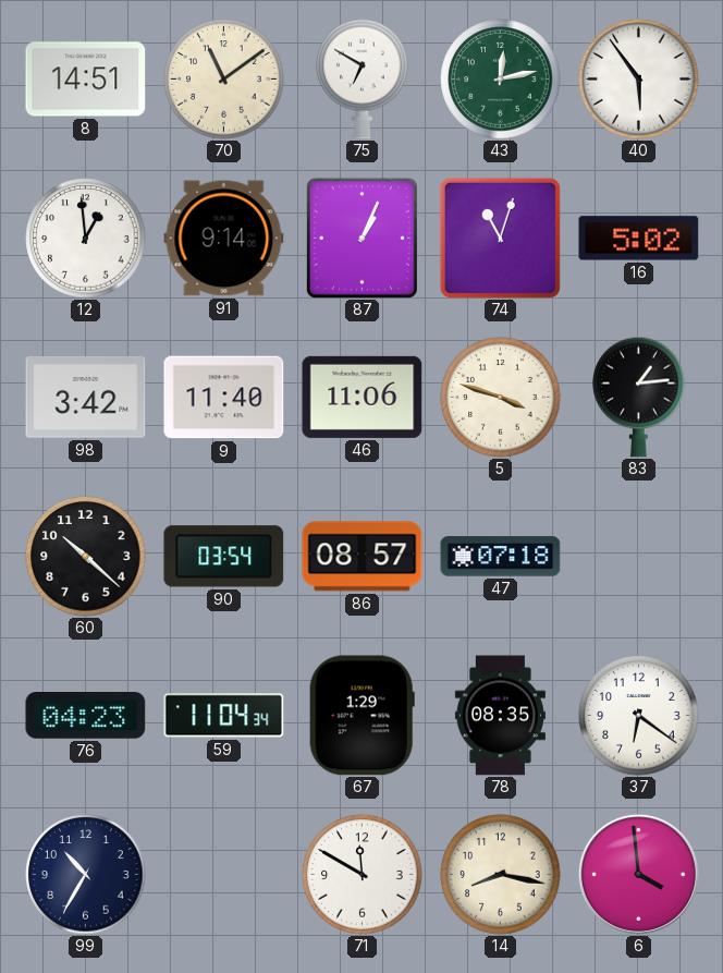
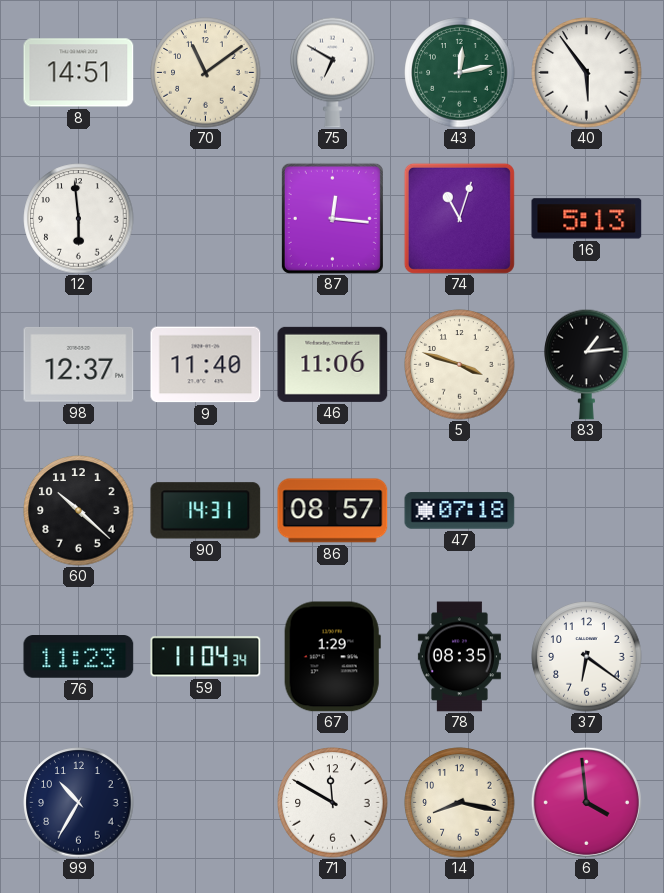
12: 12:59 -> 5:59
91: 9:14 -> none
87: 1:04 -> 12:16
16: 5:02 -> 5:13
98: 3:42 -> 12:37
90: 03:54 -> 14:31
76: 04:23 -> 11:23
